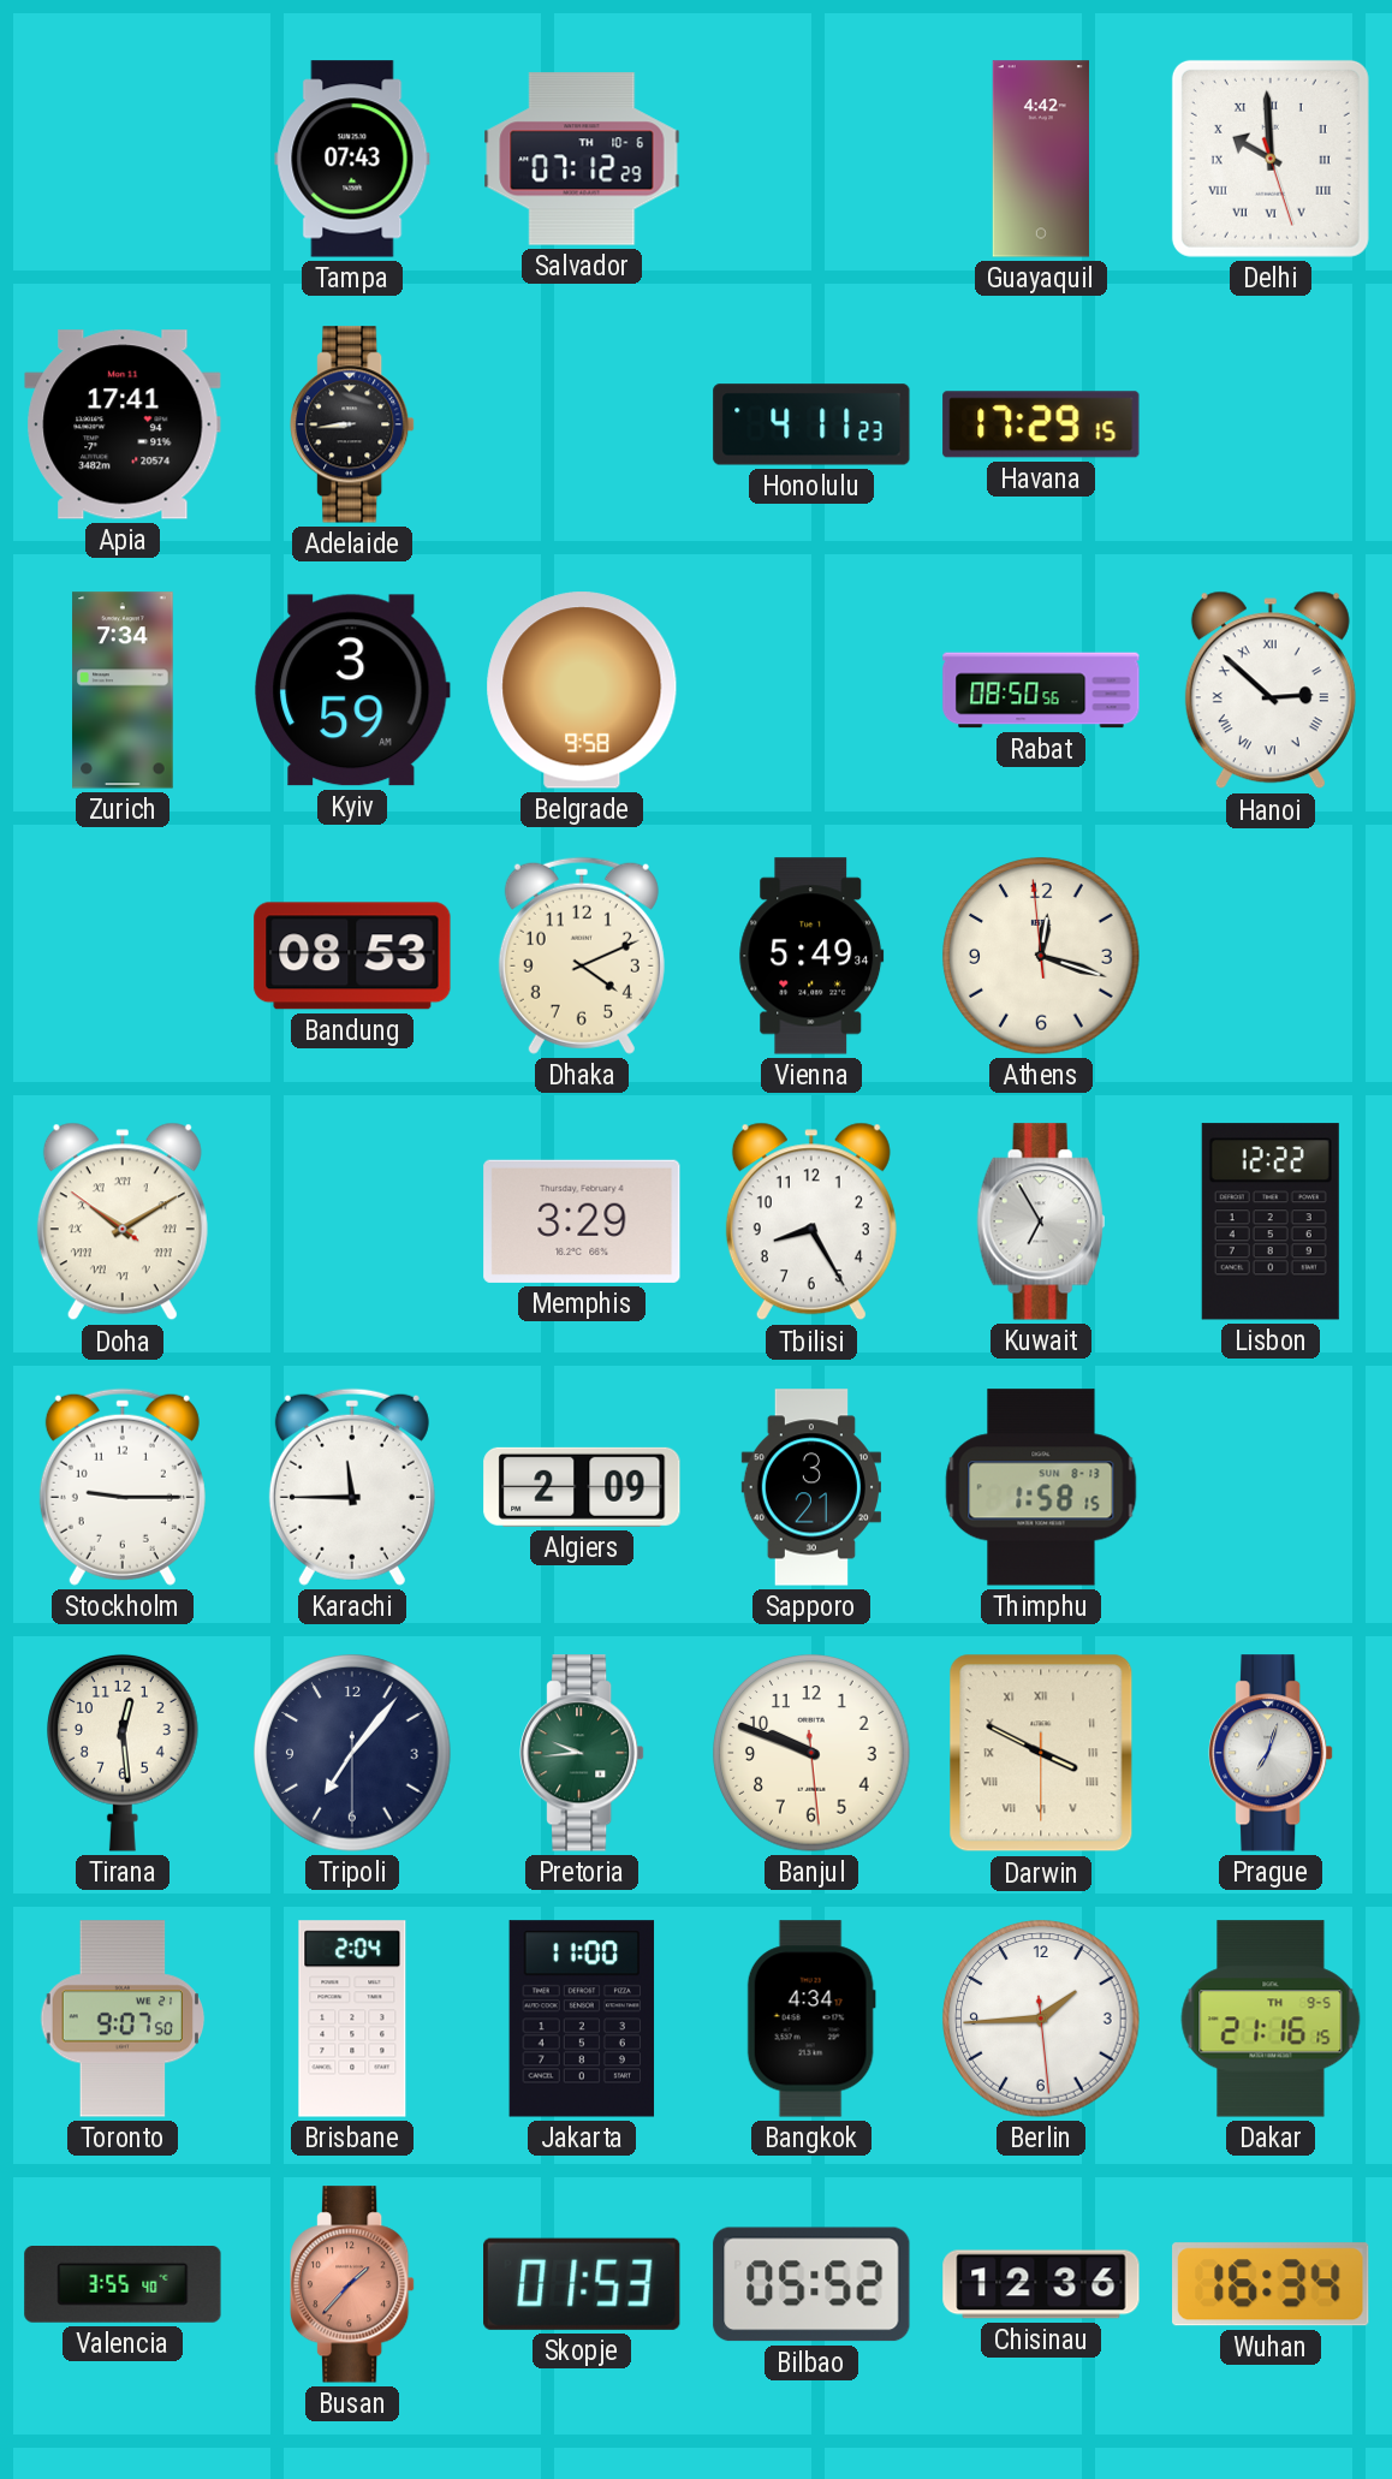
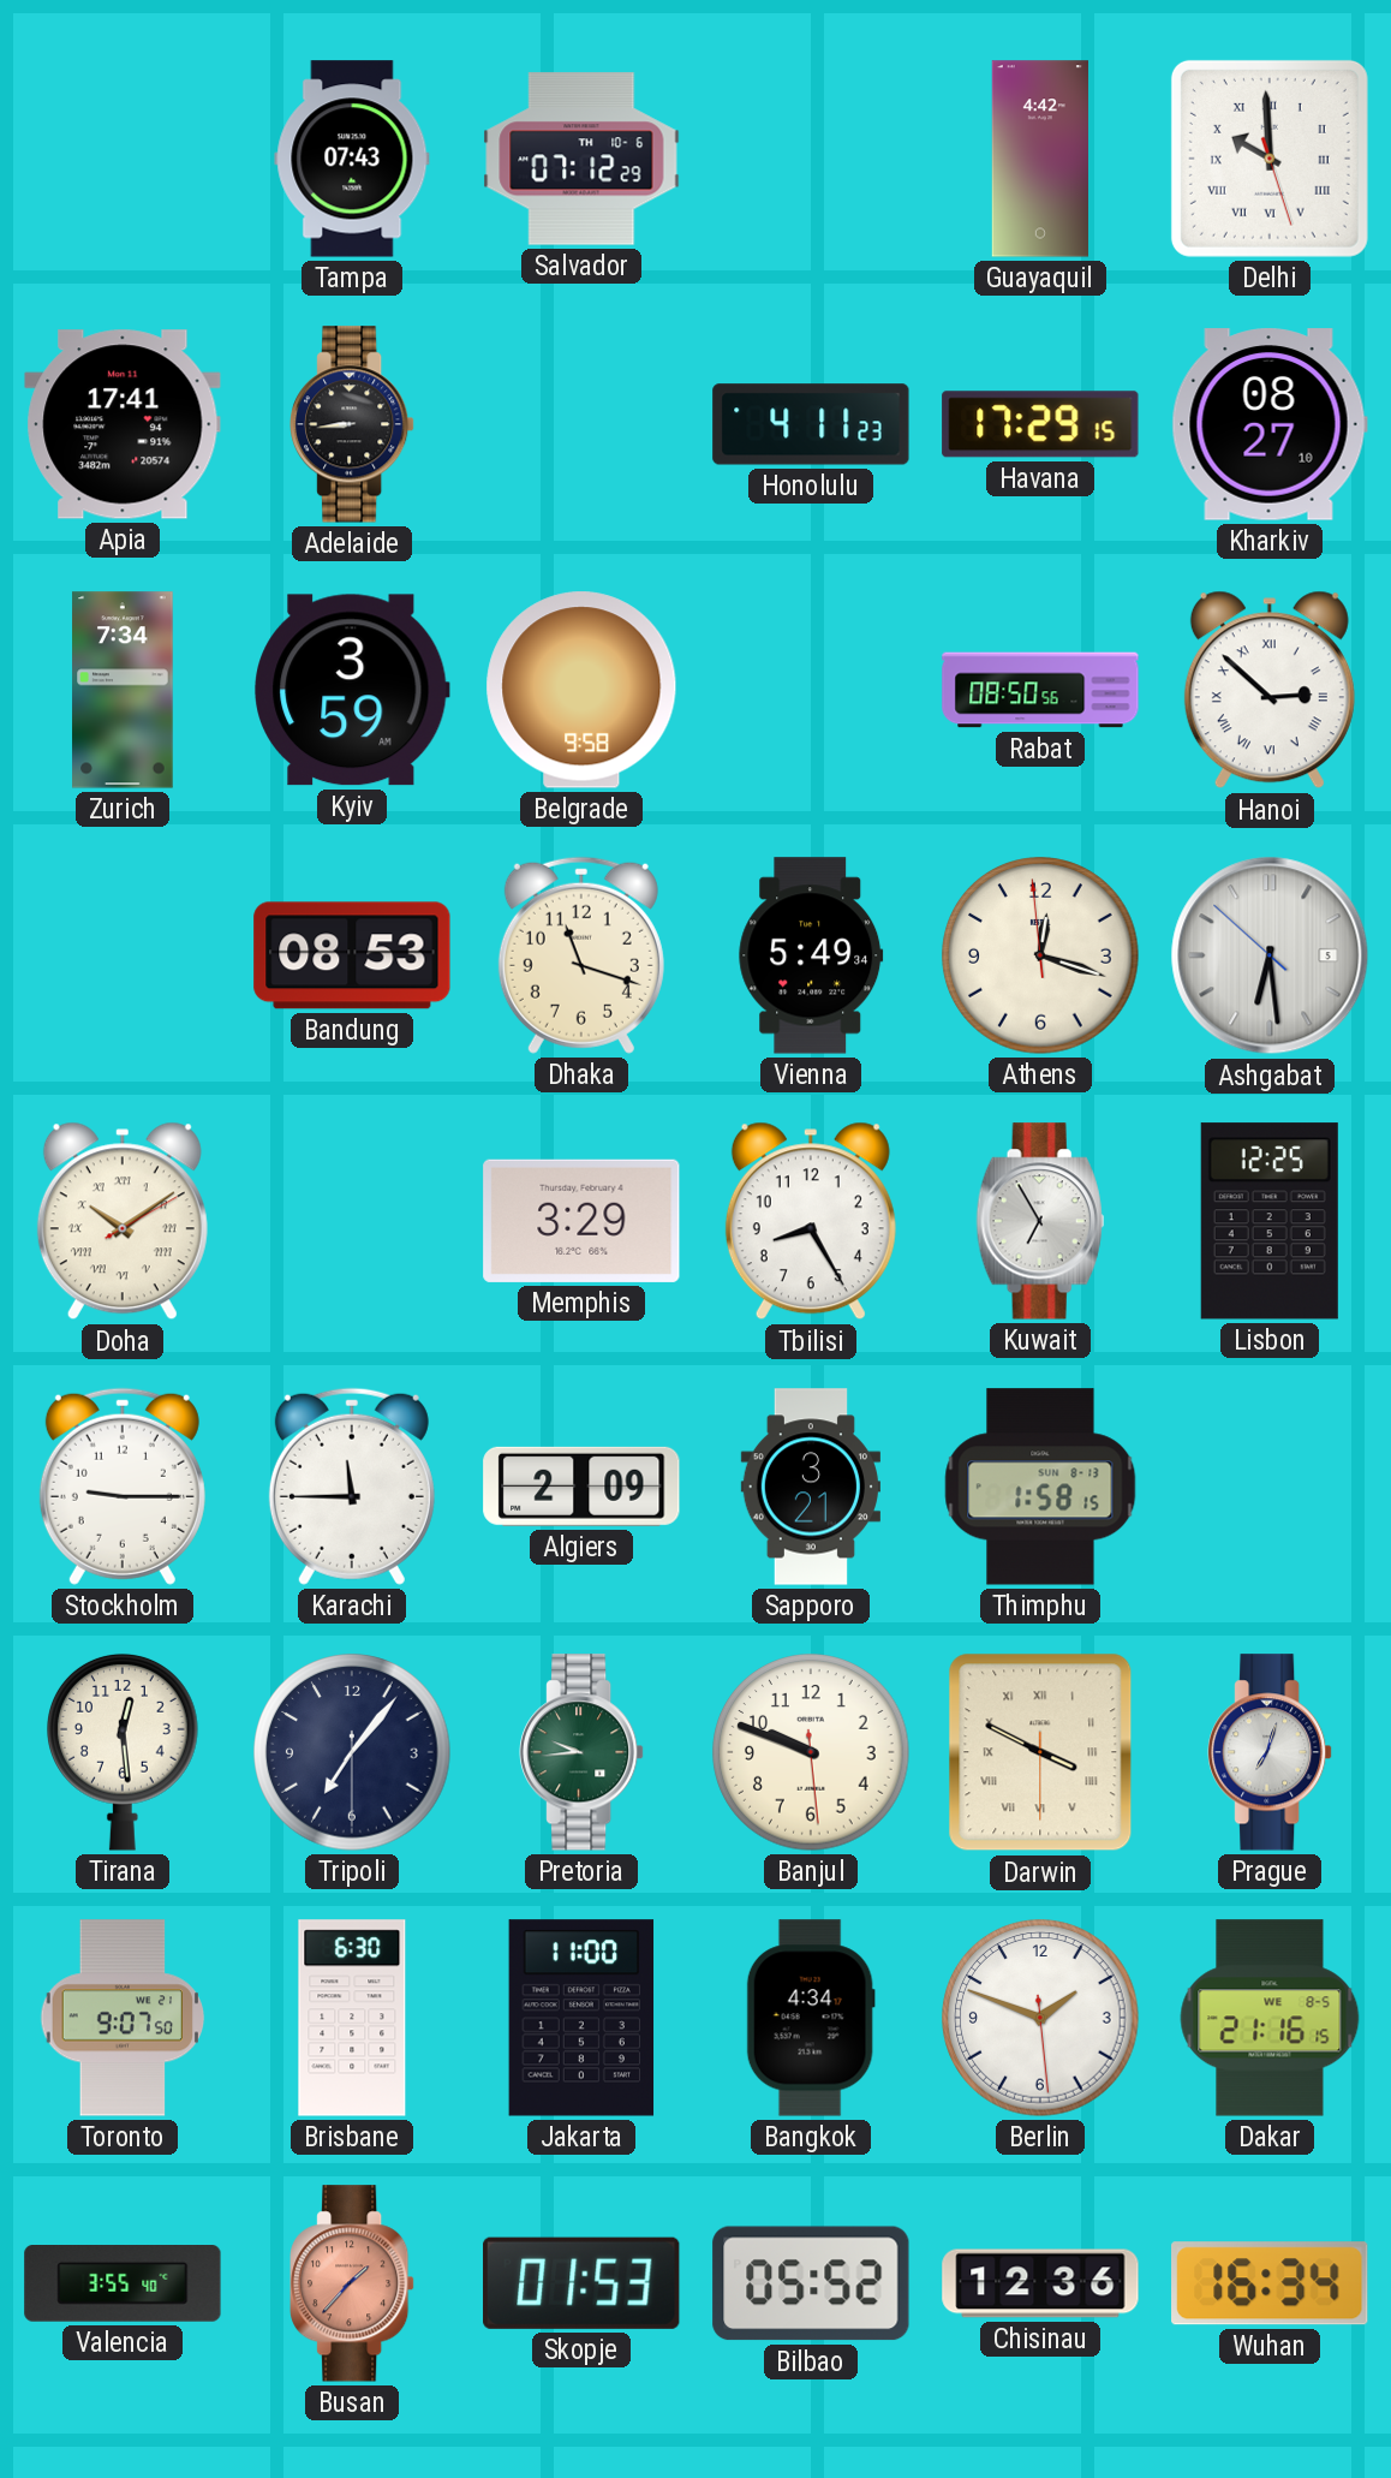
Kharkiv: none -> 08:27
Dhaka: 4:11 -> 11:18
Ashgabat: none -> 6:28
Doha: 10:09:51 -> 10:09:10
Lisbon: 12:22 -> 12:25
Brisbane: 2:04 -> 6:30
Berlin: 1:44 -> 1:48
Dakar date: TH 9-5 -> WE 8-5
